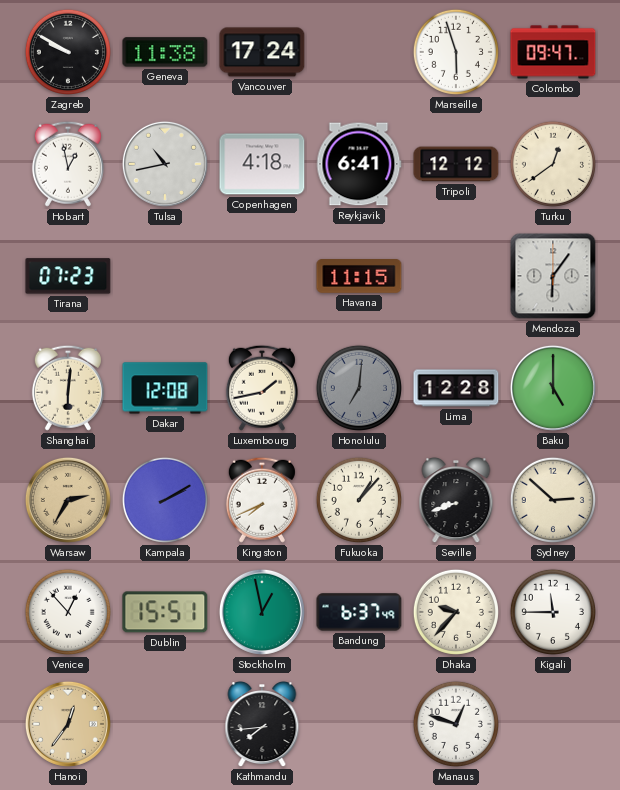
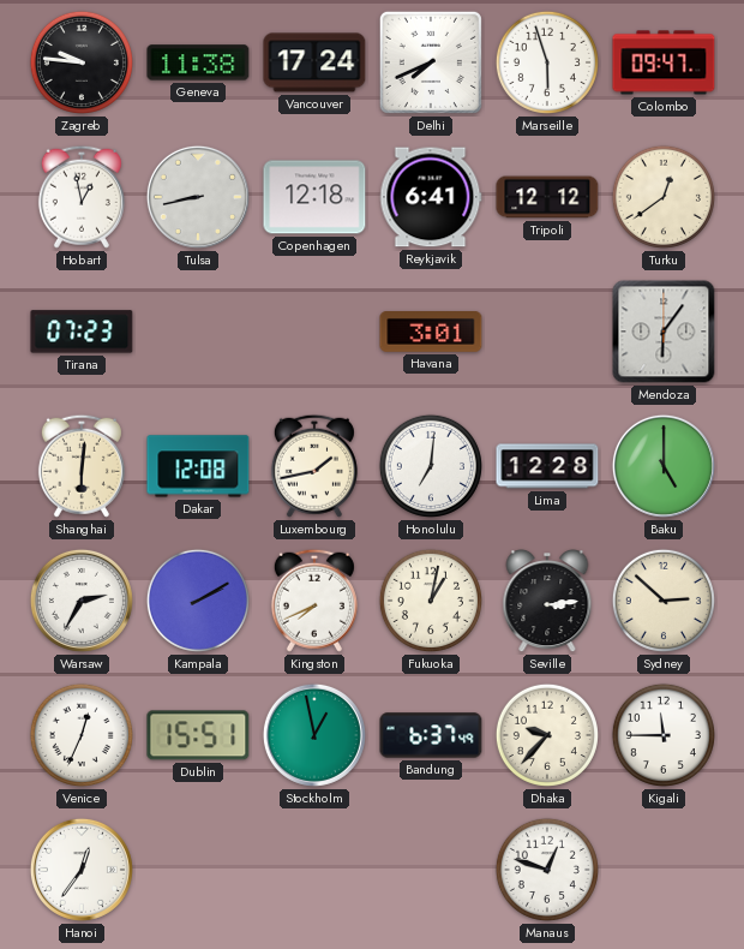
Zagreb: 9:50 -> 9:46
Delhi: none -> 7:41
Tulsa: 10:43 -> 8:43
Copenhagen: 4:18 -> 12:18
Havana: 11:15 -> 3:01
Honolulu dial: grey -> white
Warsaw dial: champagne -> white
Fukuoka: 1:07 -> 1:02
Seville: 8:42 -> 3:14
Venice: 12:53 -> 12:34
Hanoi dial: champagne -> white
Kathmandu: 7:44 -> none
